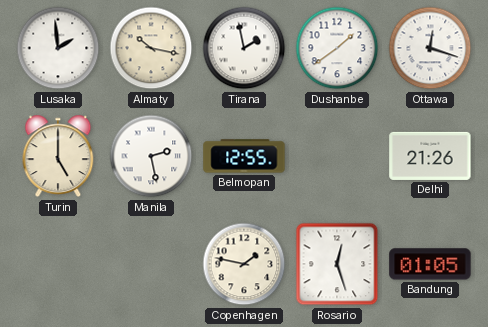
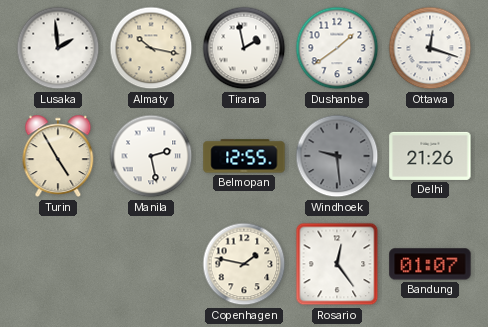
Turin: 5:00 -> 4:55
Windhoek: none -> 9:29
Rosario: 12:27 -> 12:24
Bandung: 01:05 -> 01:07
